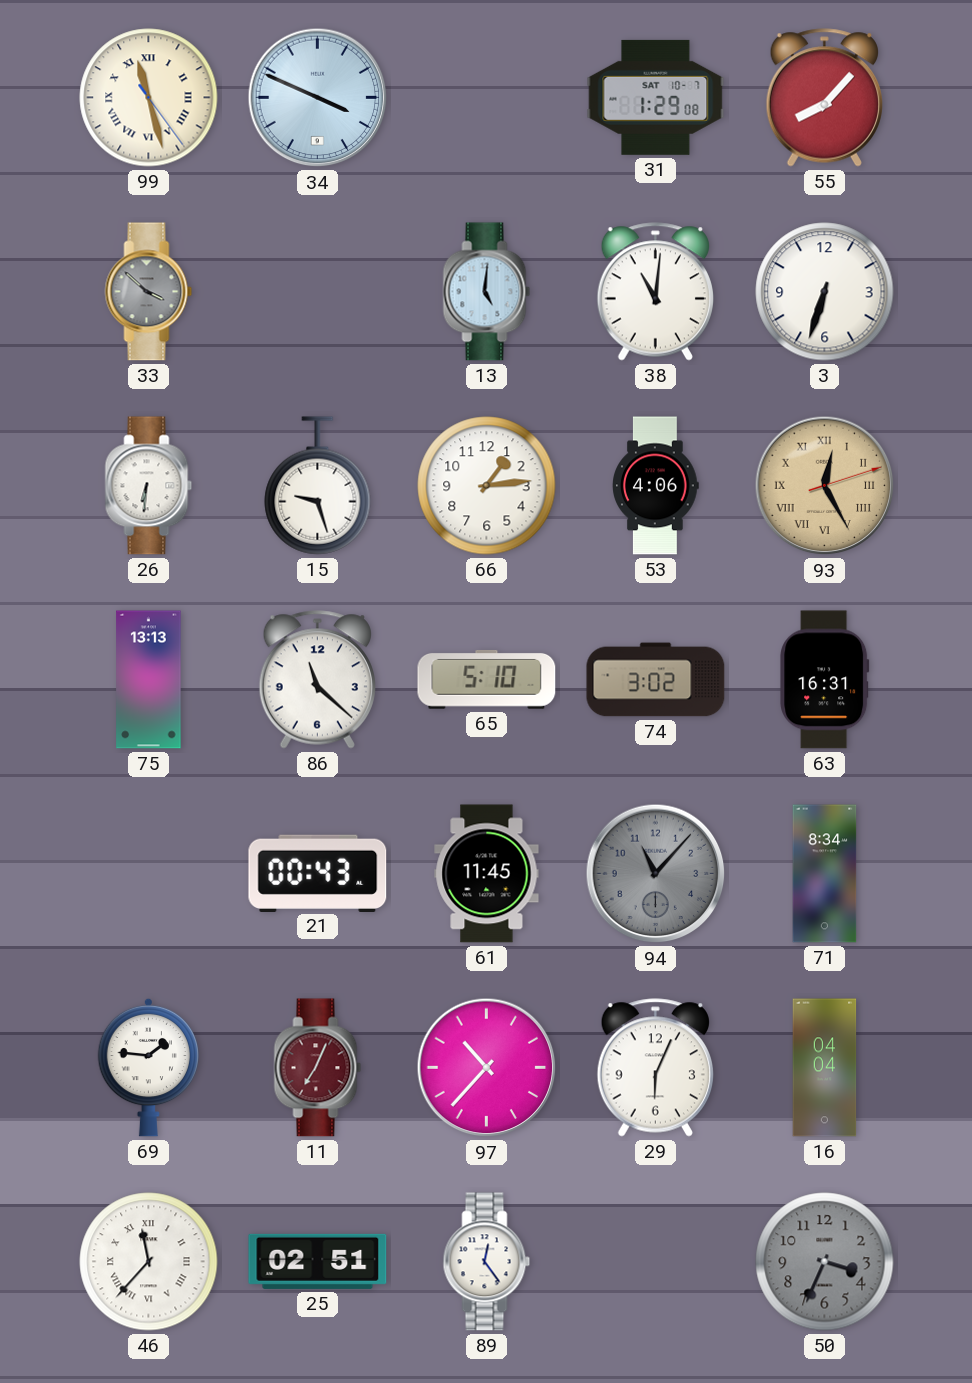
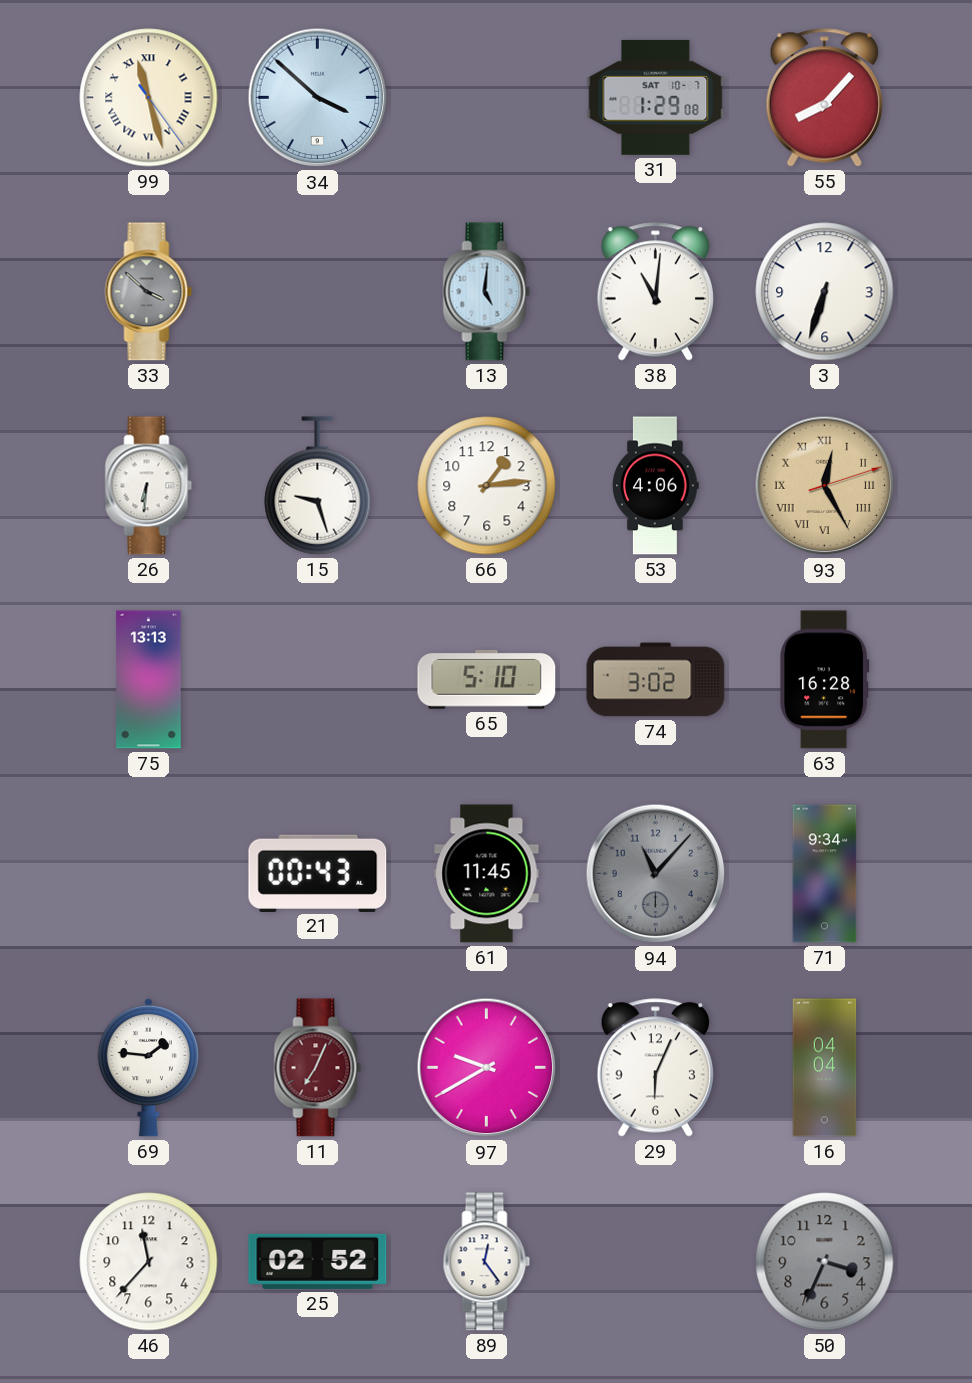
34: 3:49 -> 3:52
86: 11:22 -> none
63: 16:31 -> 16:28
71: 8:34 -> 9:34
97: 10:37 -> 9:40
46 numerals: Roman -> Arabic
25: 02:51 -> 02:52
